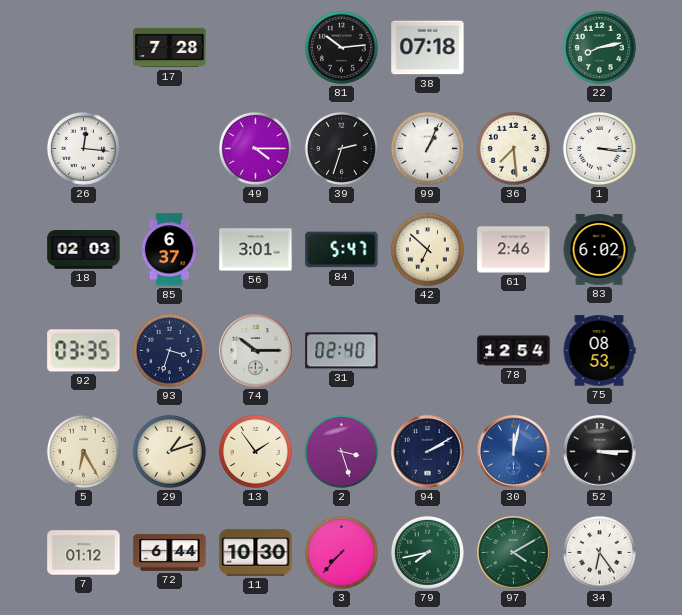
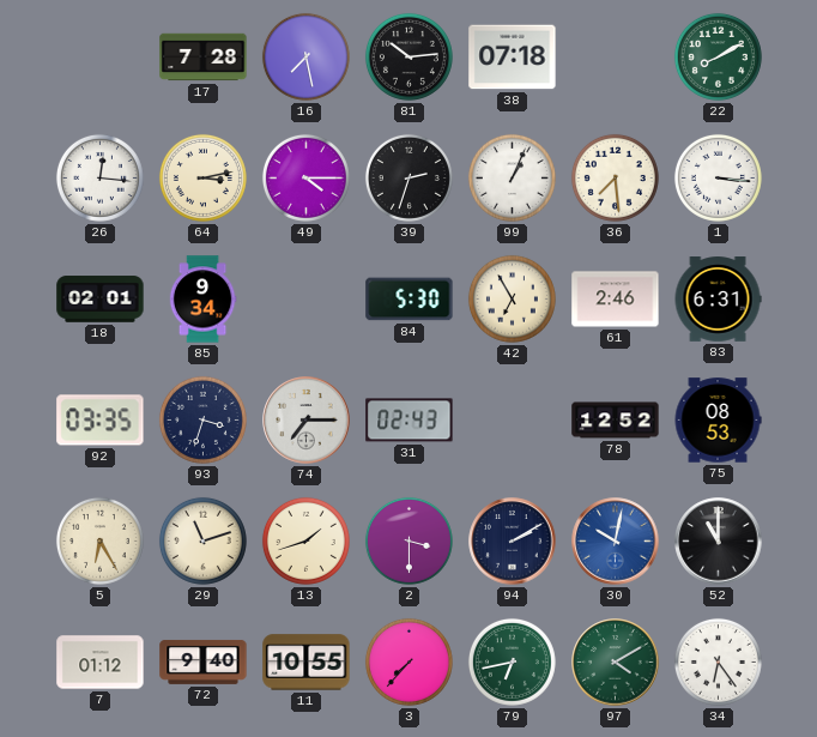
16: none -> 7:28
22: 8:13 -> 8:10
64: none -> 3:13
18: 02:03 -> 02:01
85: 6:37 -> 9:34
56: 3:01 -> none
84: 5:47 -> 5:30
42: 6:52 -> 6:55
83: 6:02 -> 6:31
74: 10:15 -> 7:15
31: 02:40 -> 02:43
78: 12:54 -> 12:52
29: 1:12 -> 11:12
13: 1:54 -> 1:42
2: 3:27 -> 3:30
30: 12:02 -> 10:02
52: 3:15 -> 11:00
72: 6:44 -> 9:40
11: 10:30 -> 10:55
79: 7:43 -> 6:43
